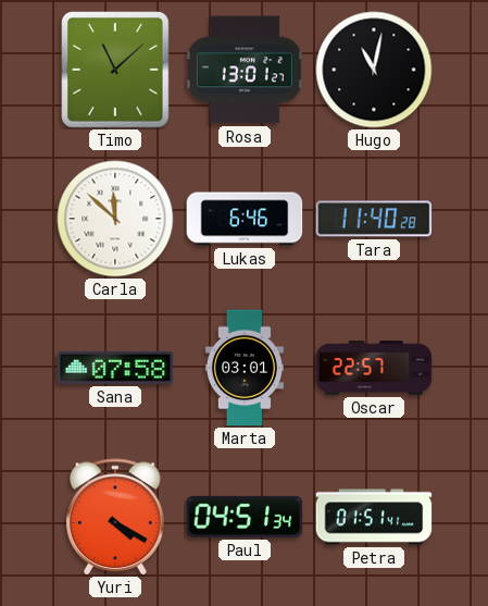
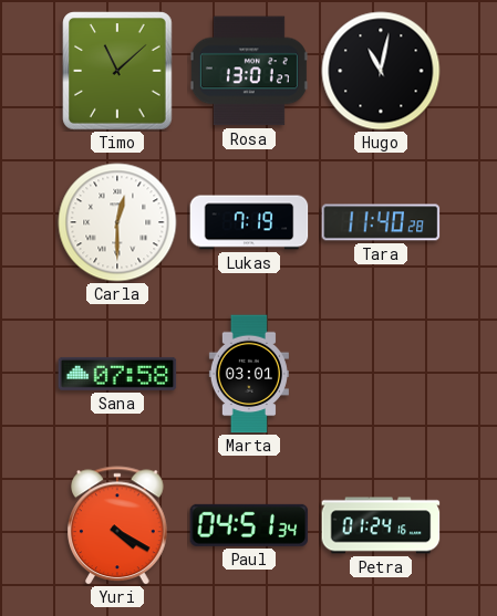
Carla: 11:52 -> 12:30
Lukas: 6:46 -> 7:19
Oscar: 22:57 -> none
Petra: 01:51 -> 01:24
